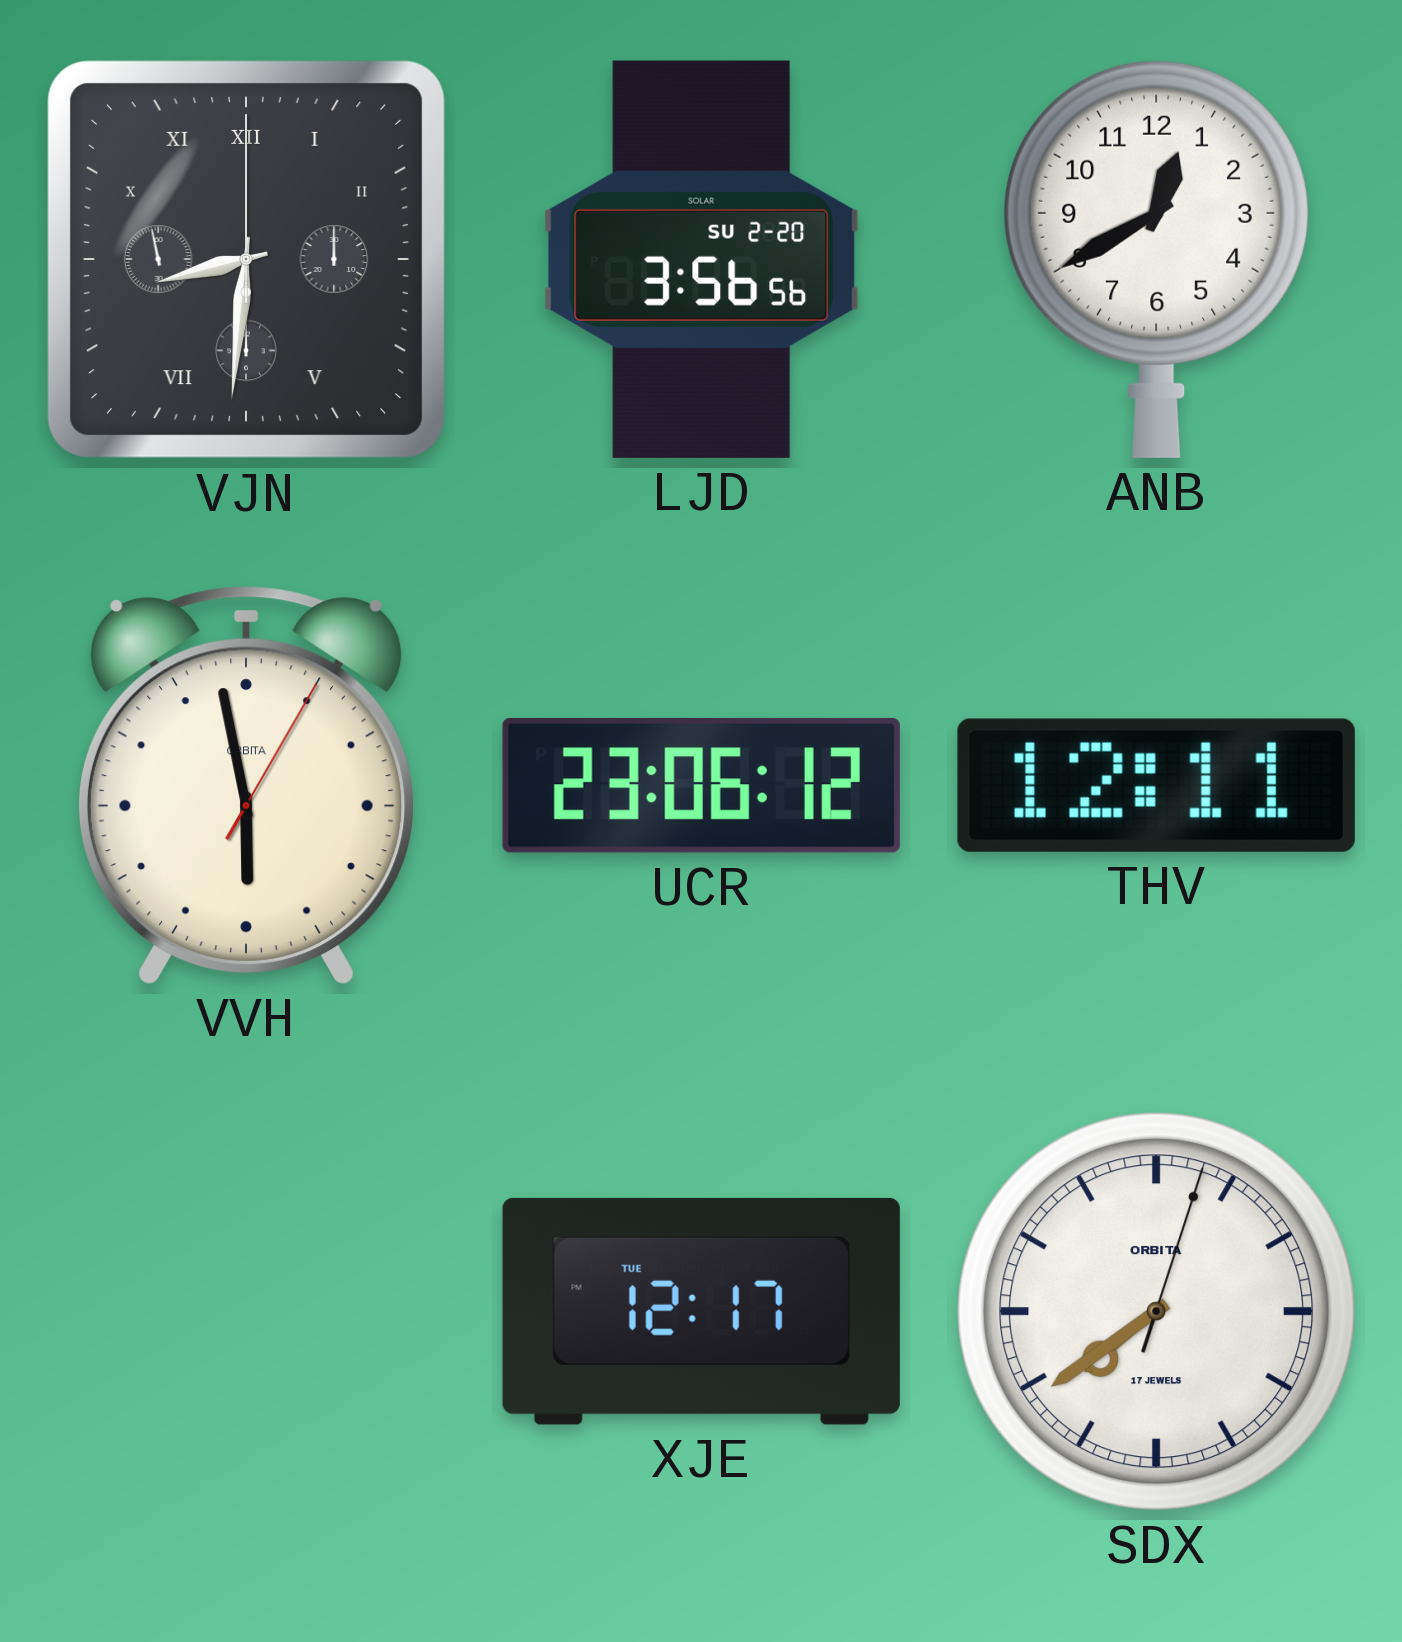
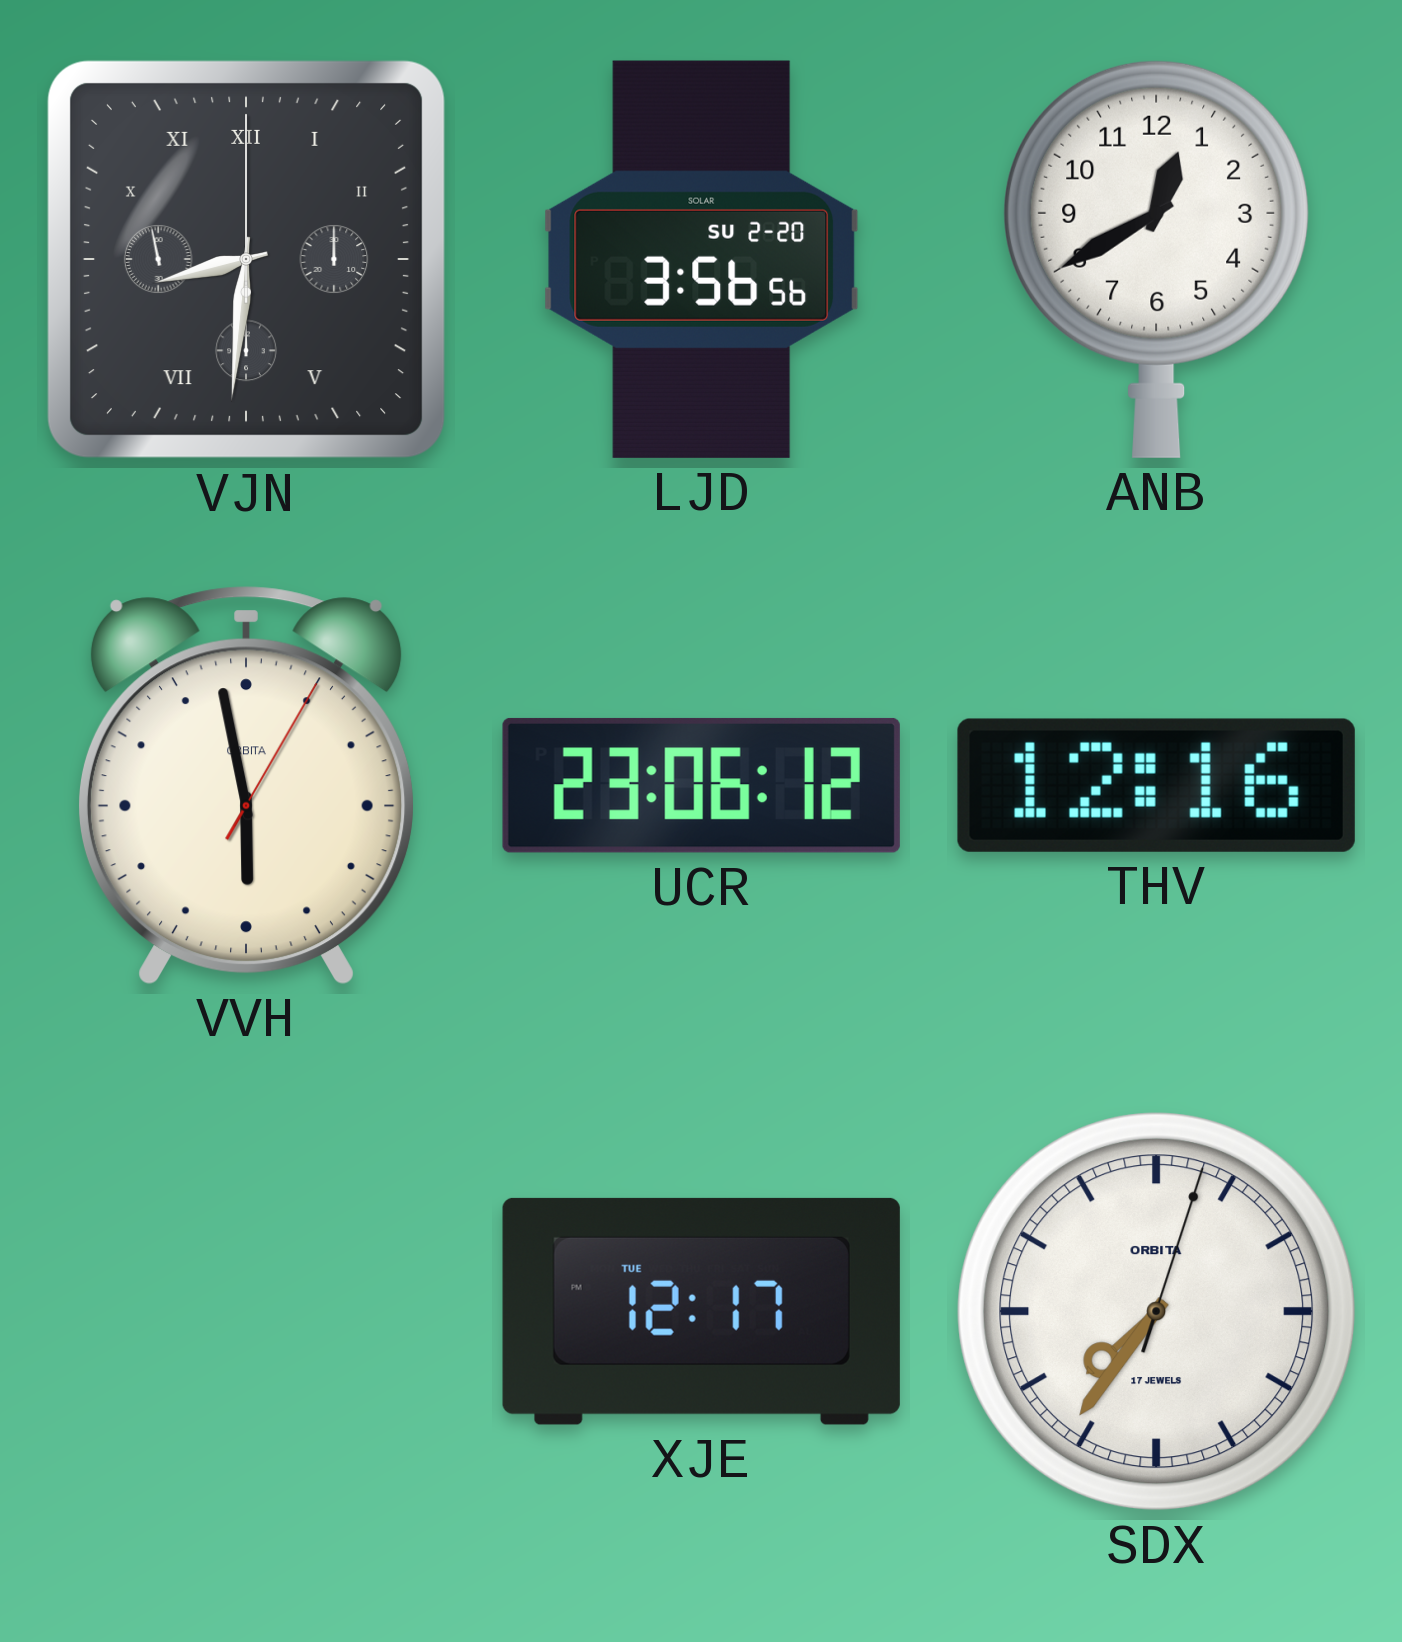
THV: 12:11 -> 12:16
SDX: 7:39 -> 7:36
